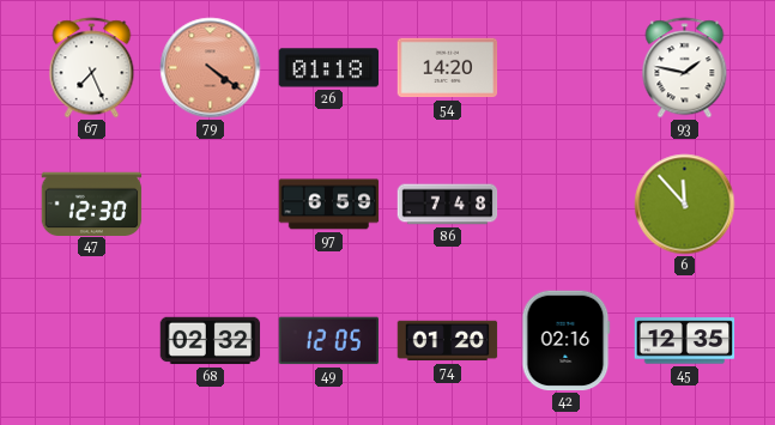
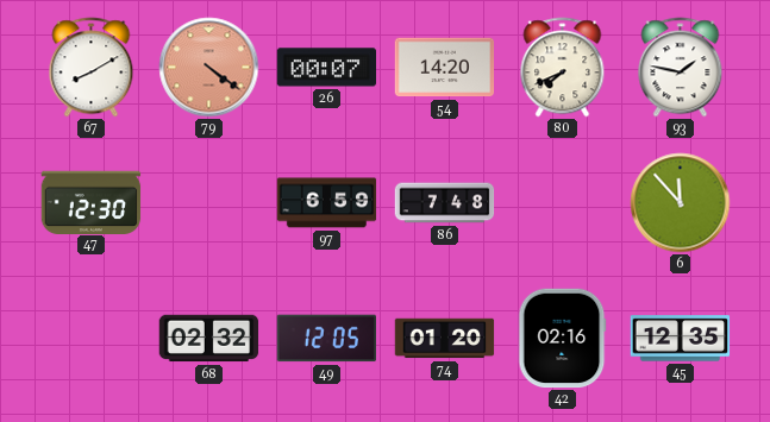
67: 7:26 -> 8:10
26: 01:18 -> 00:07
80: none -> 7:41
